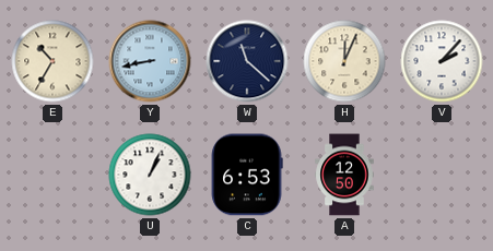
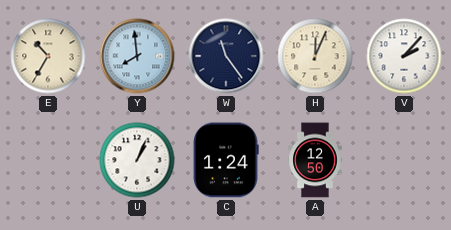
Y: 8:43 -> 7:59
W: 11:22 -> 11:24
C: 6:53 -> 1:24
